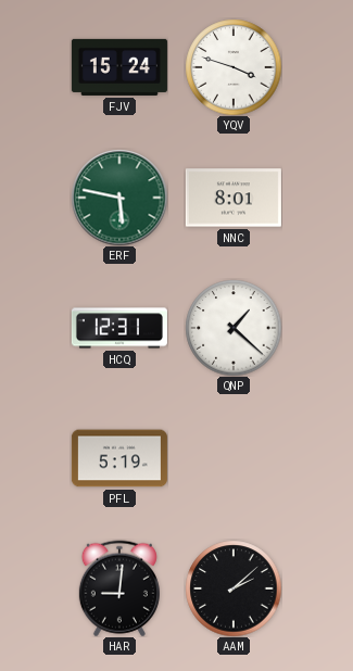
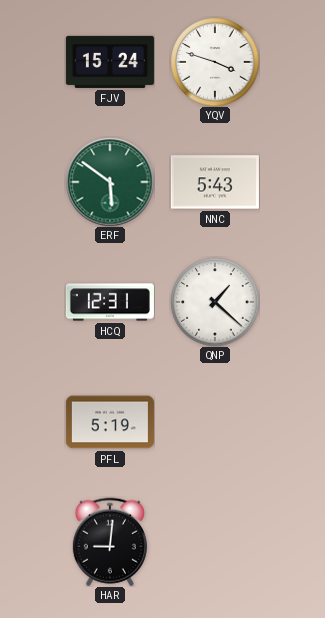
ERF: 5:47 -> 5:51
NNC: 8:01 -> 5:43
AAM: 2:08 -> none
